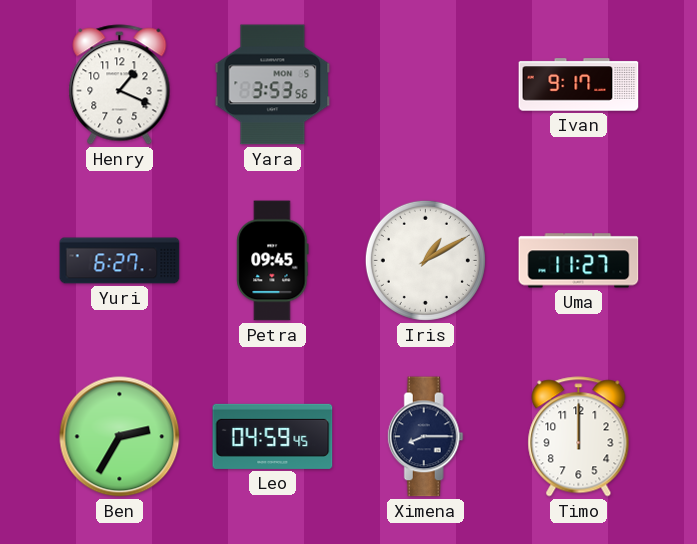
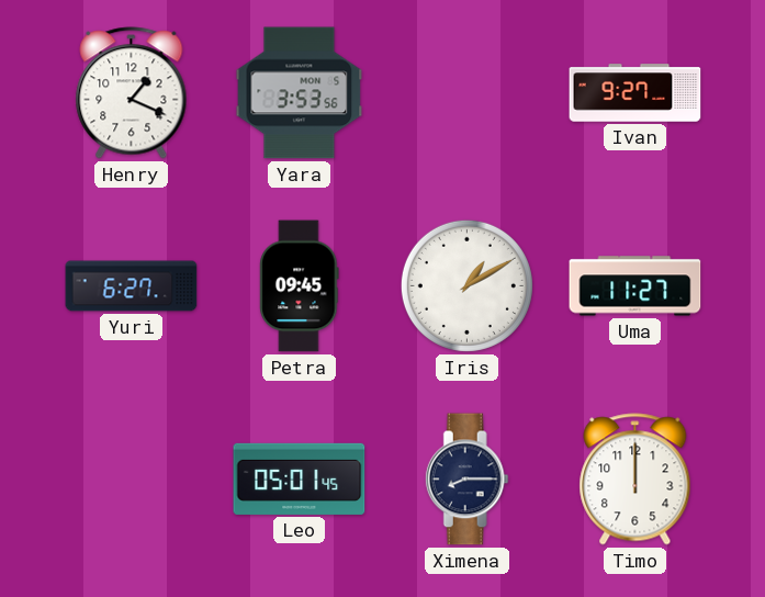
Ivan: 9:17 -> 9:27
Ben: 2:35 -> none
Leo: 04:59 -> 05:01
